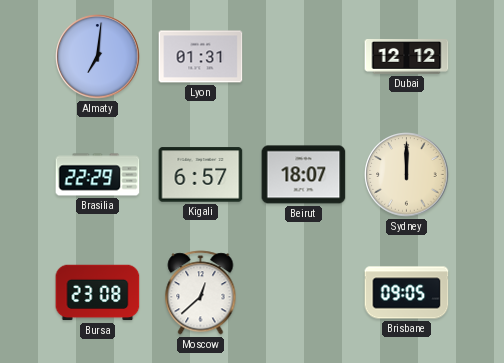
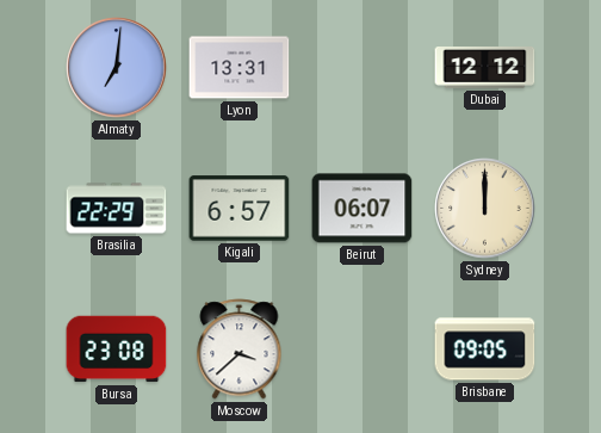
Lyon: 01:31 -> 13:31
Beirut: 18:07 -> 06:07
Moscow: 12:38 -> 3:38
